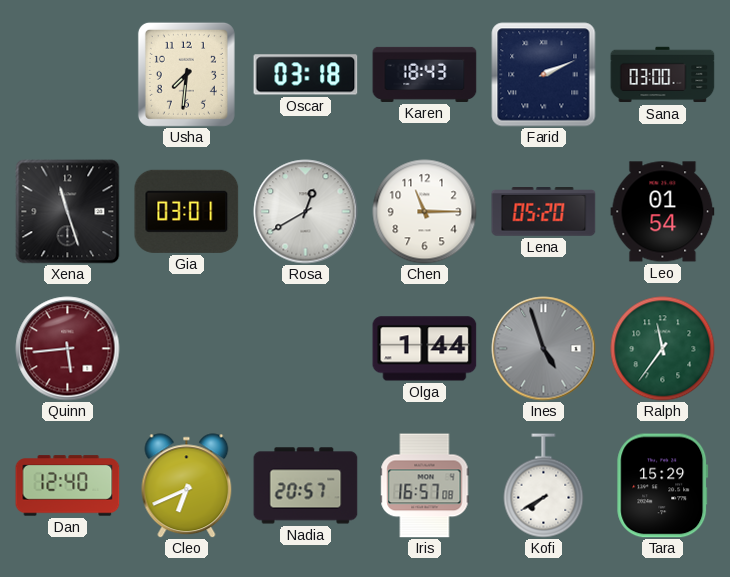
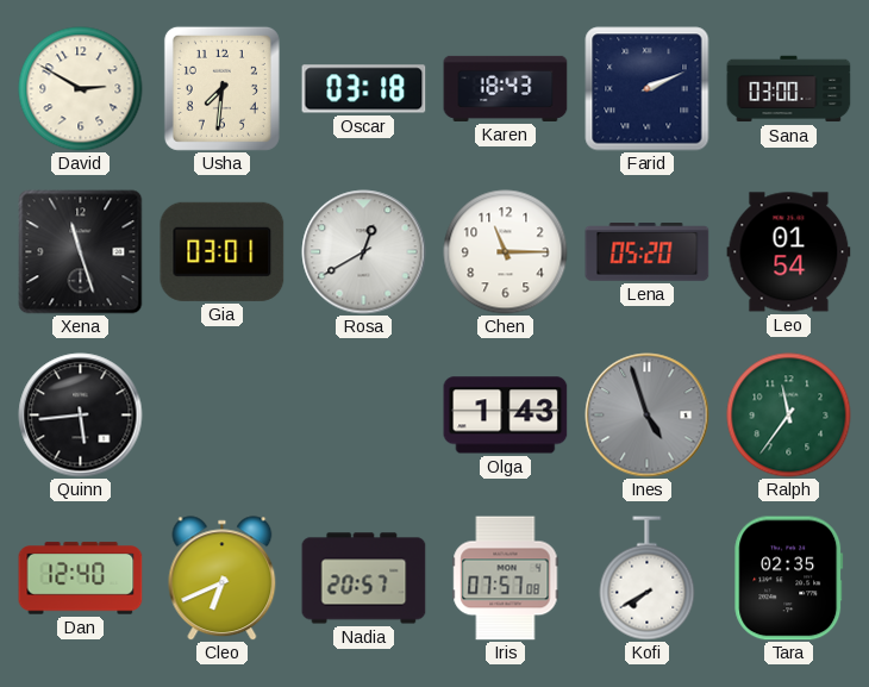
David: none -> 2:50
Quinn dial: burgundy -> black
Olga: 1:44 -> 1:43
Iris: 16:57 -> 07:57
Tara: 15:29 -> 02:35
